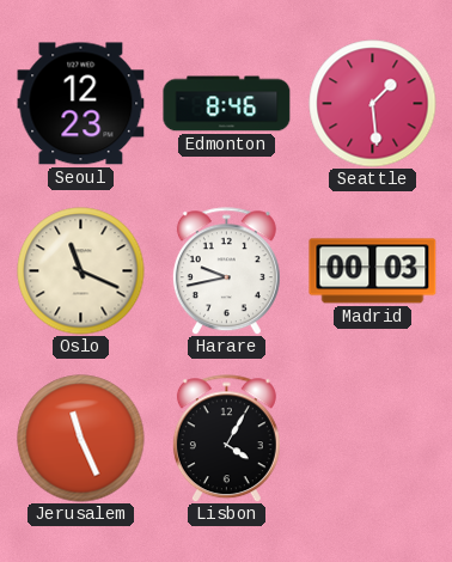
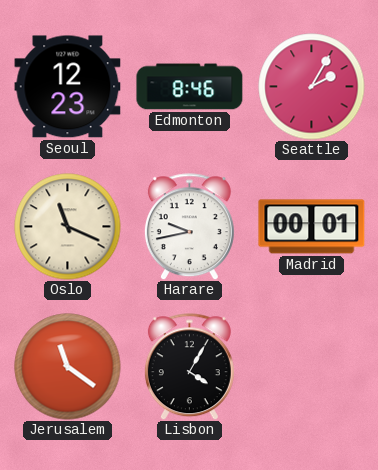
Seattle: 1:29 -> 2:05
Madrid: 00:03 -> 00:01
Jerusalem: 11:26 -> 11:21
